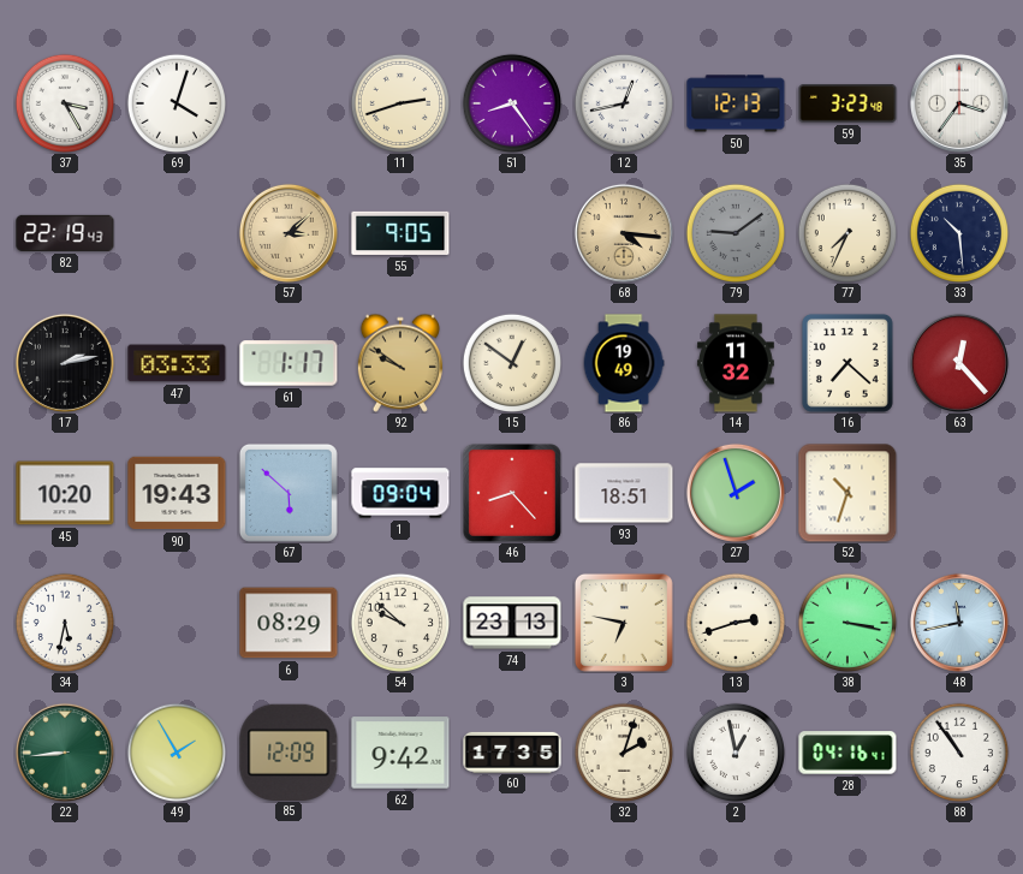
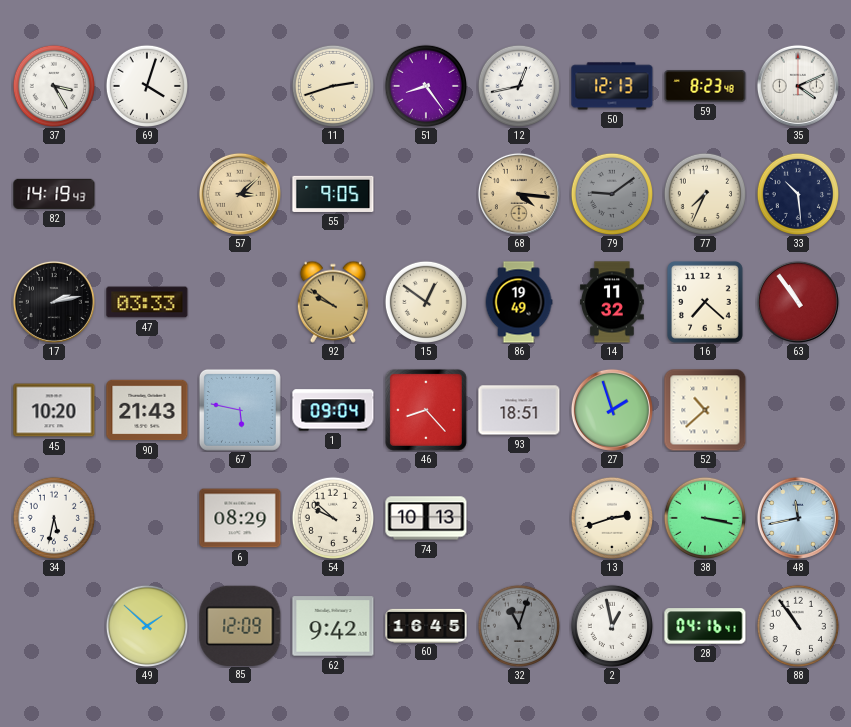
59: 3:23 -> 8:23
35: 3:36 -> 4:11
82: 22:19 -> 14:19
61: 1:17 -> none
63: 12:23 -> 10:54
90: 19:43 -> 21:43
67: 5:52 -> 5:47
52: 10:33 -> 10:38
74: 23:13 -> 10:13
3: 6:47 -> none
22: 8:44 -> none
49: 1:55 -> 1:52
60: 17:35 -> 16:45
32: 2:03 -> 11:03
32 dial: cream -> grey
